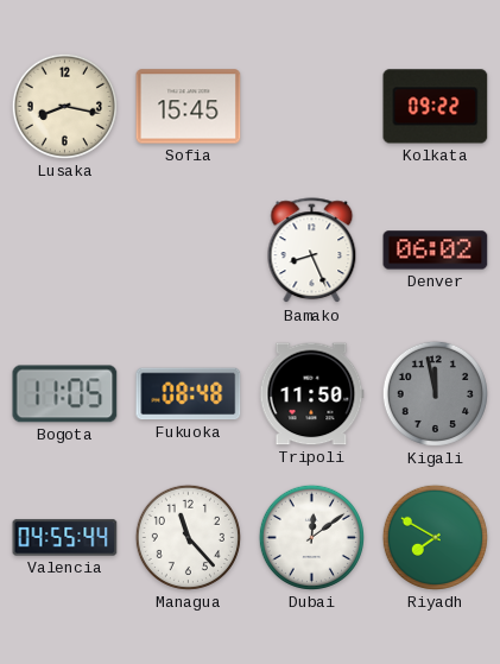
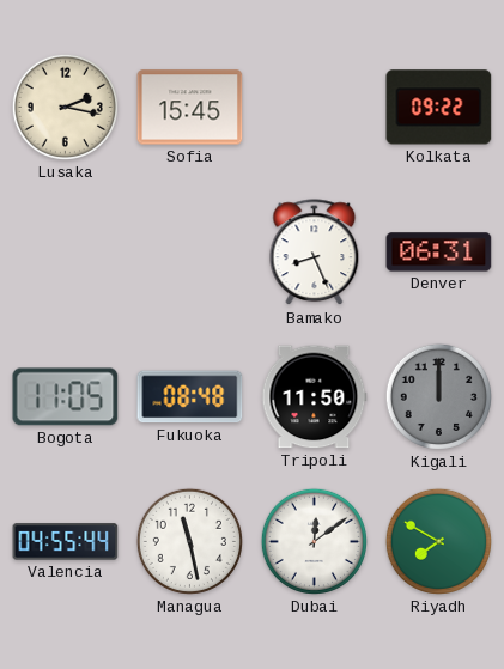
Lusaka: 8:17 -> 2:17
Denver: 06:02 -> 06:31
Kigali: 11:58 -> 12:00
Managua: 11:23 -> 11:28
